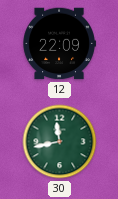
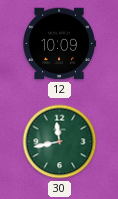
12: 22:09 -> 10:09
